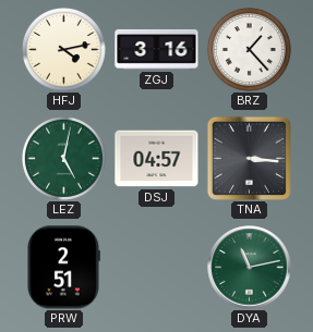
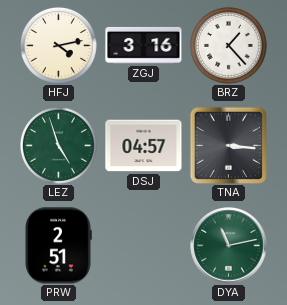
LEZ: 5:02 -> 4:57
